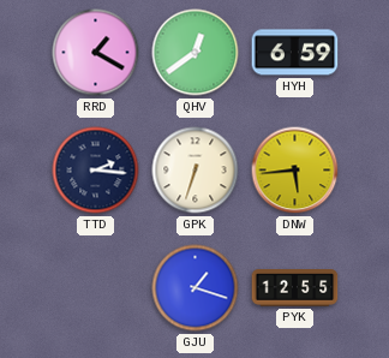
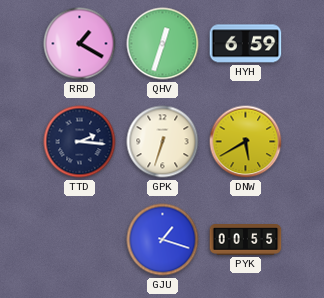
QHV: 12:39 -> 12:33
DNW: 5:44 -> 5:40
PYK: 12:55 -> 00:55
